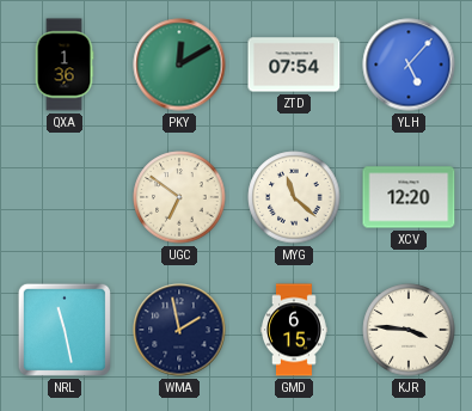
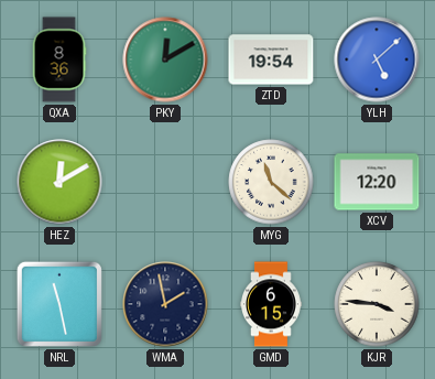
QXA: 1:36 -> 8:36
ZTD: 07:54 -> 19:54
YLH: 5:07 -> 5:08
HEZ: none -> 12:10
UGC: 6:51 -> none
